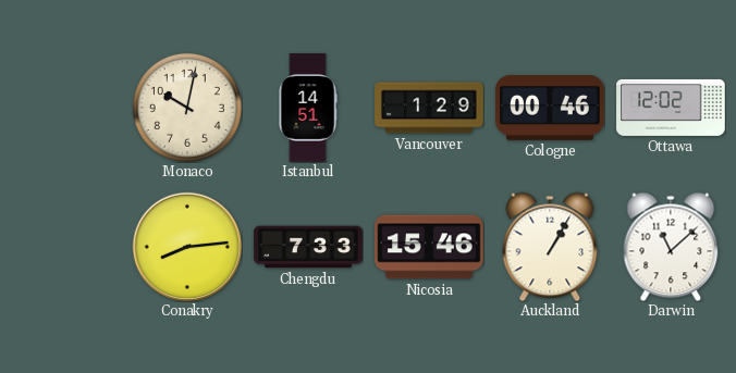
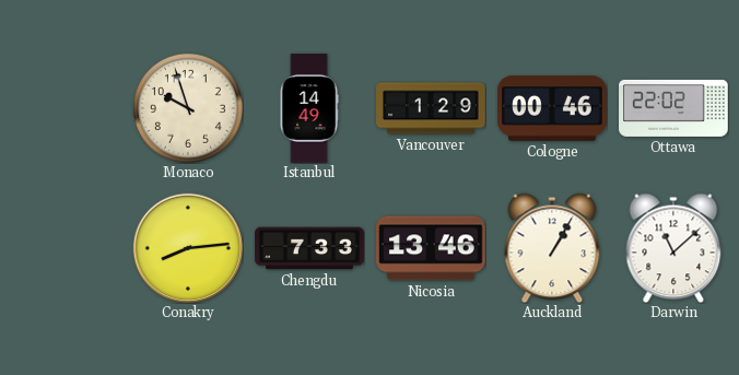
Monaco: 10:02 -> 9:57
Istanbul: 14:51 -> 14:49
Ottawa: 12:02 -> 22:02
Nicosia: 15:46 -> 13:46
